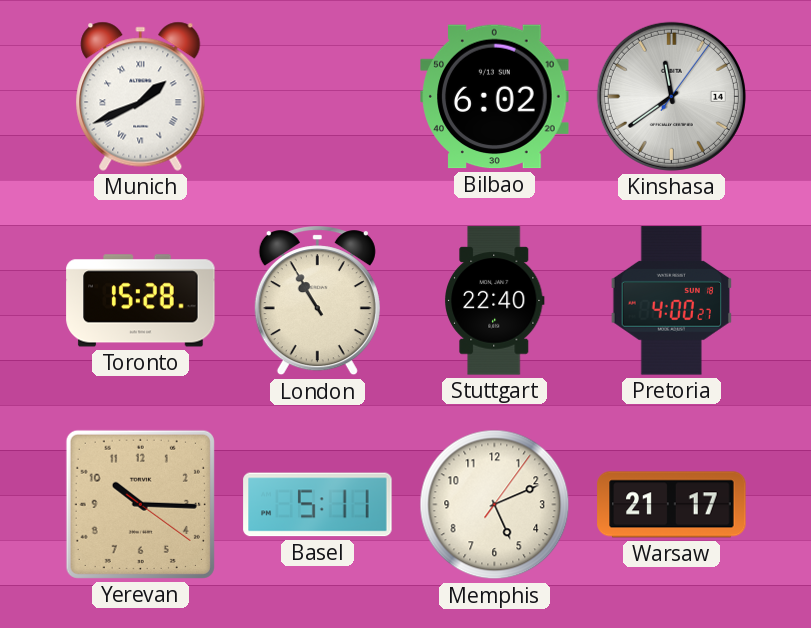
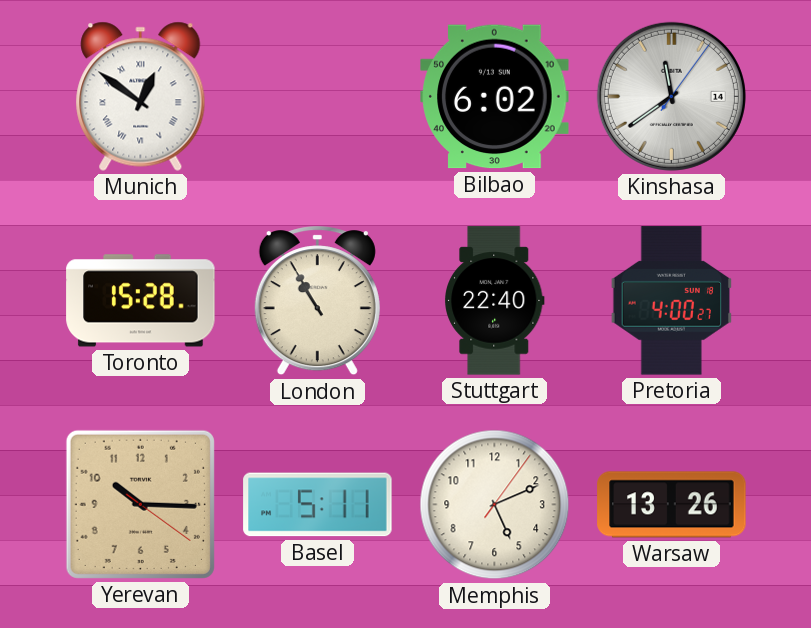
Munich: 1:41 -> 12:51
Warsaw: 21:17 -> 13:26
